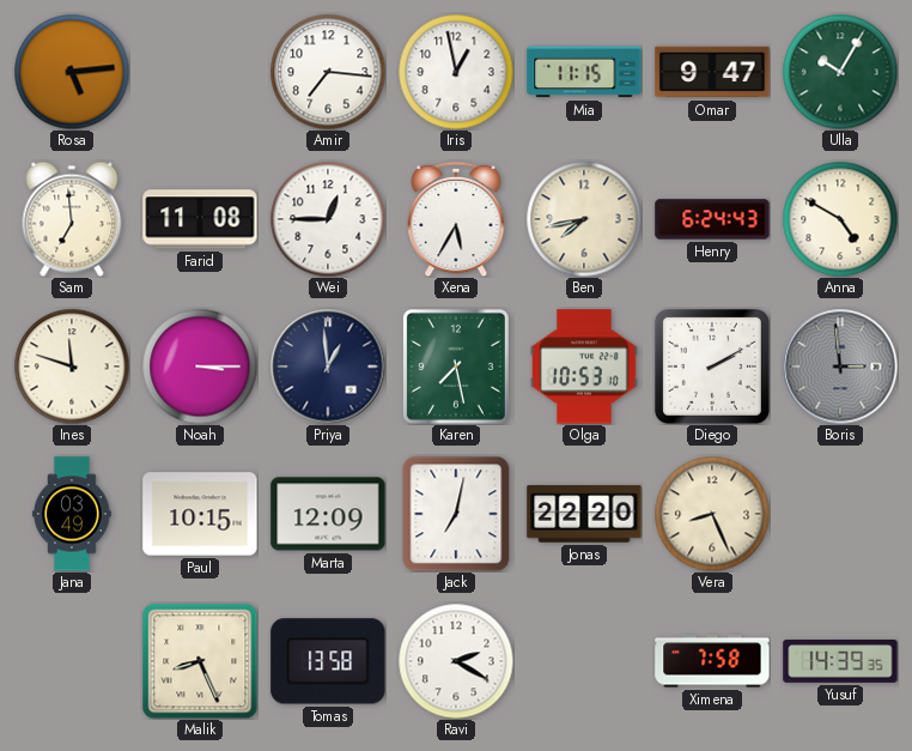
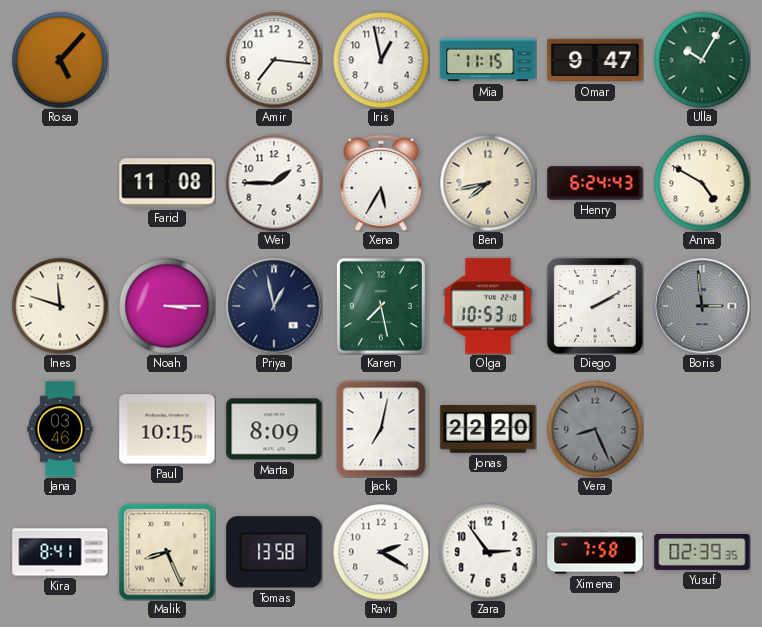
Rosa: 5:14 -> 5:07
Sam: 6:59 -> none
Wei: 12:45 -> 1:45
Priya: 12:59 -> 12:58
Jana: 03:49 -> 03:46
Marta: 12:09 -> 8:09
Vera dial: cream -> grey
Kira: none -> 8:41
Zara: none -> 2:54
Yusuf: 14:39 -> 02:39
